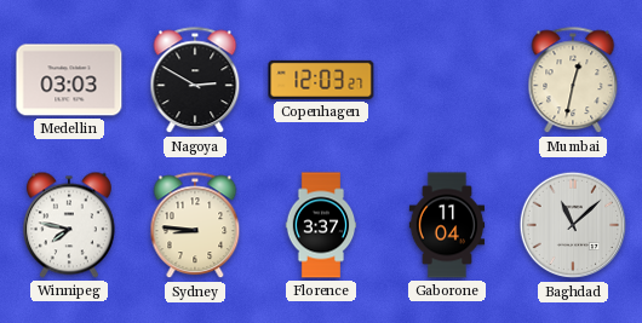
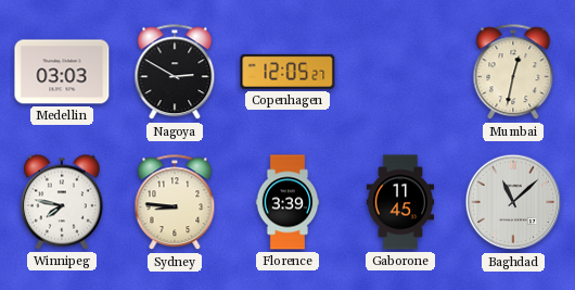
Copenhagen: 12:03 -> 12:05
Florence: 3:37 -> 3:39
Gaborone: 11:04 -> 11:45
